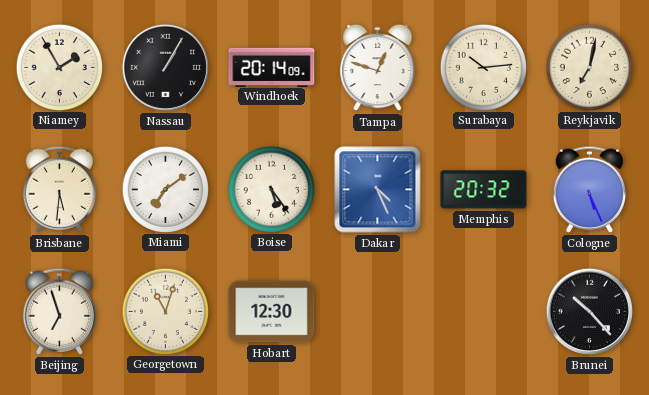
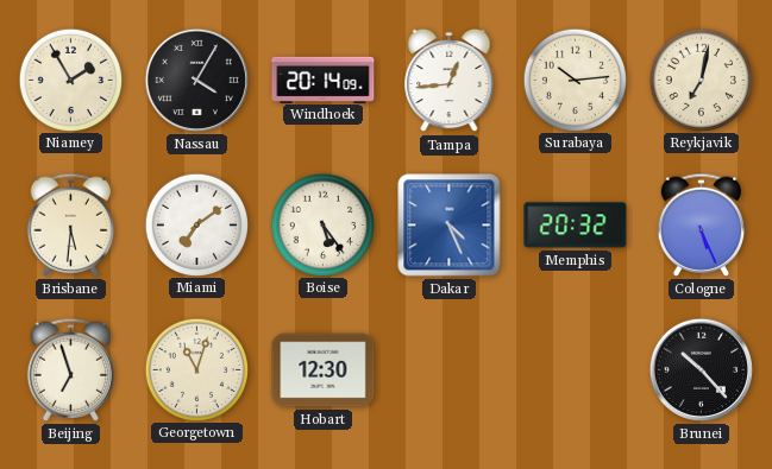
Nassau: 1:05 -> 4:05
Tampa: 12:48 -> 12:44
